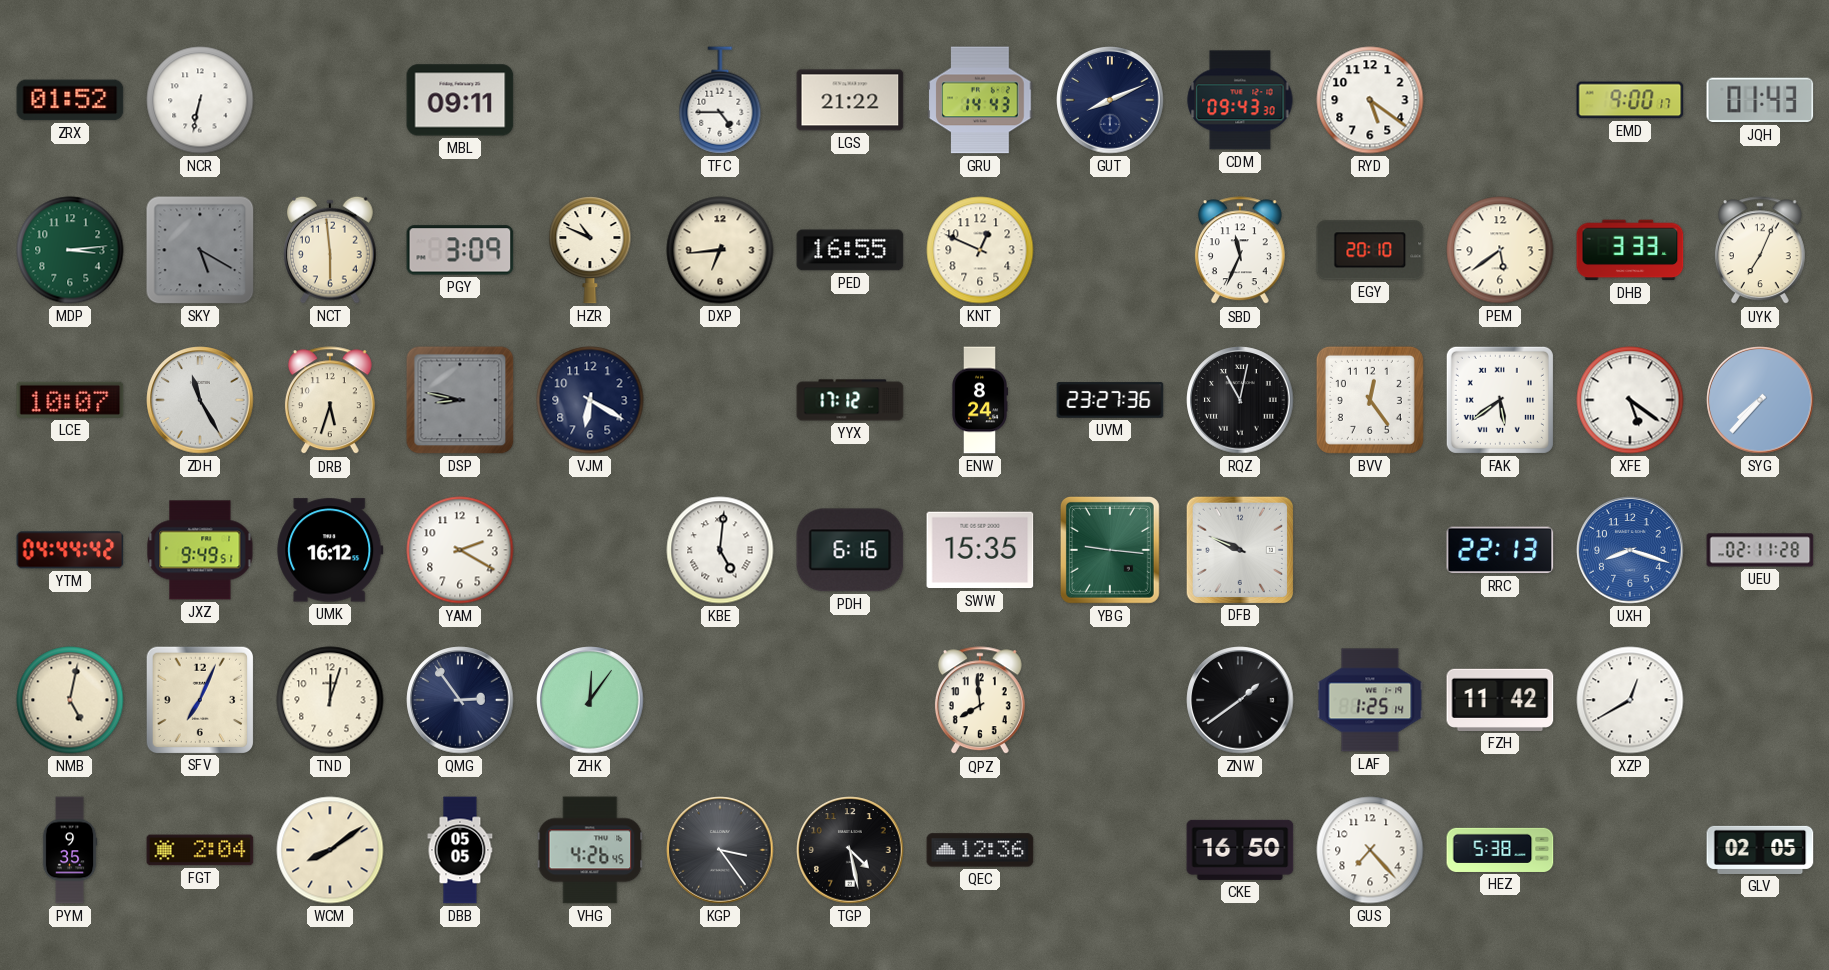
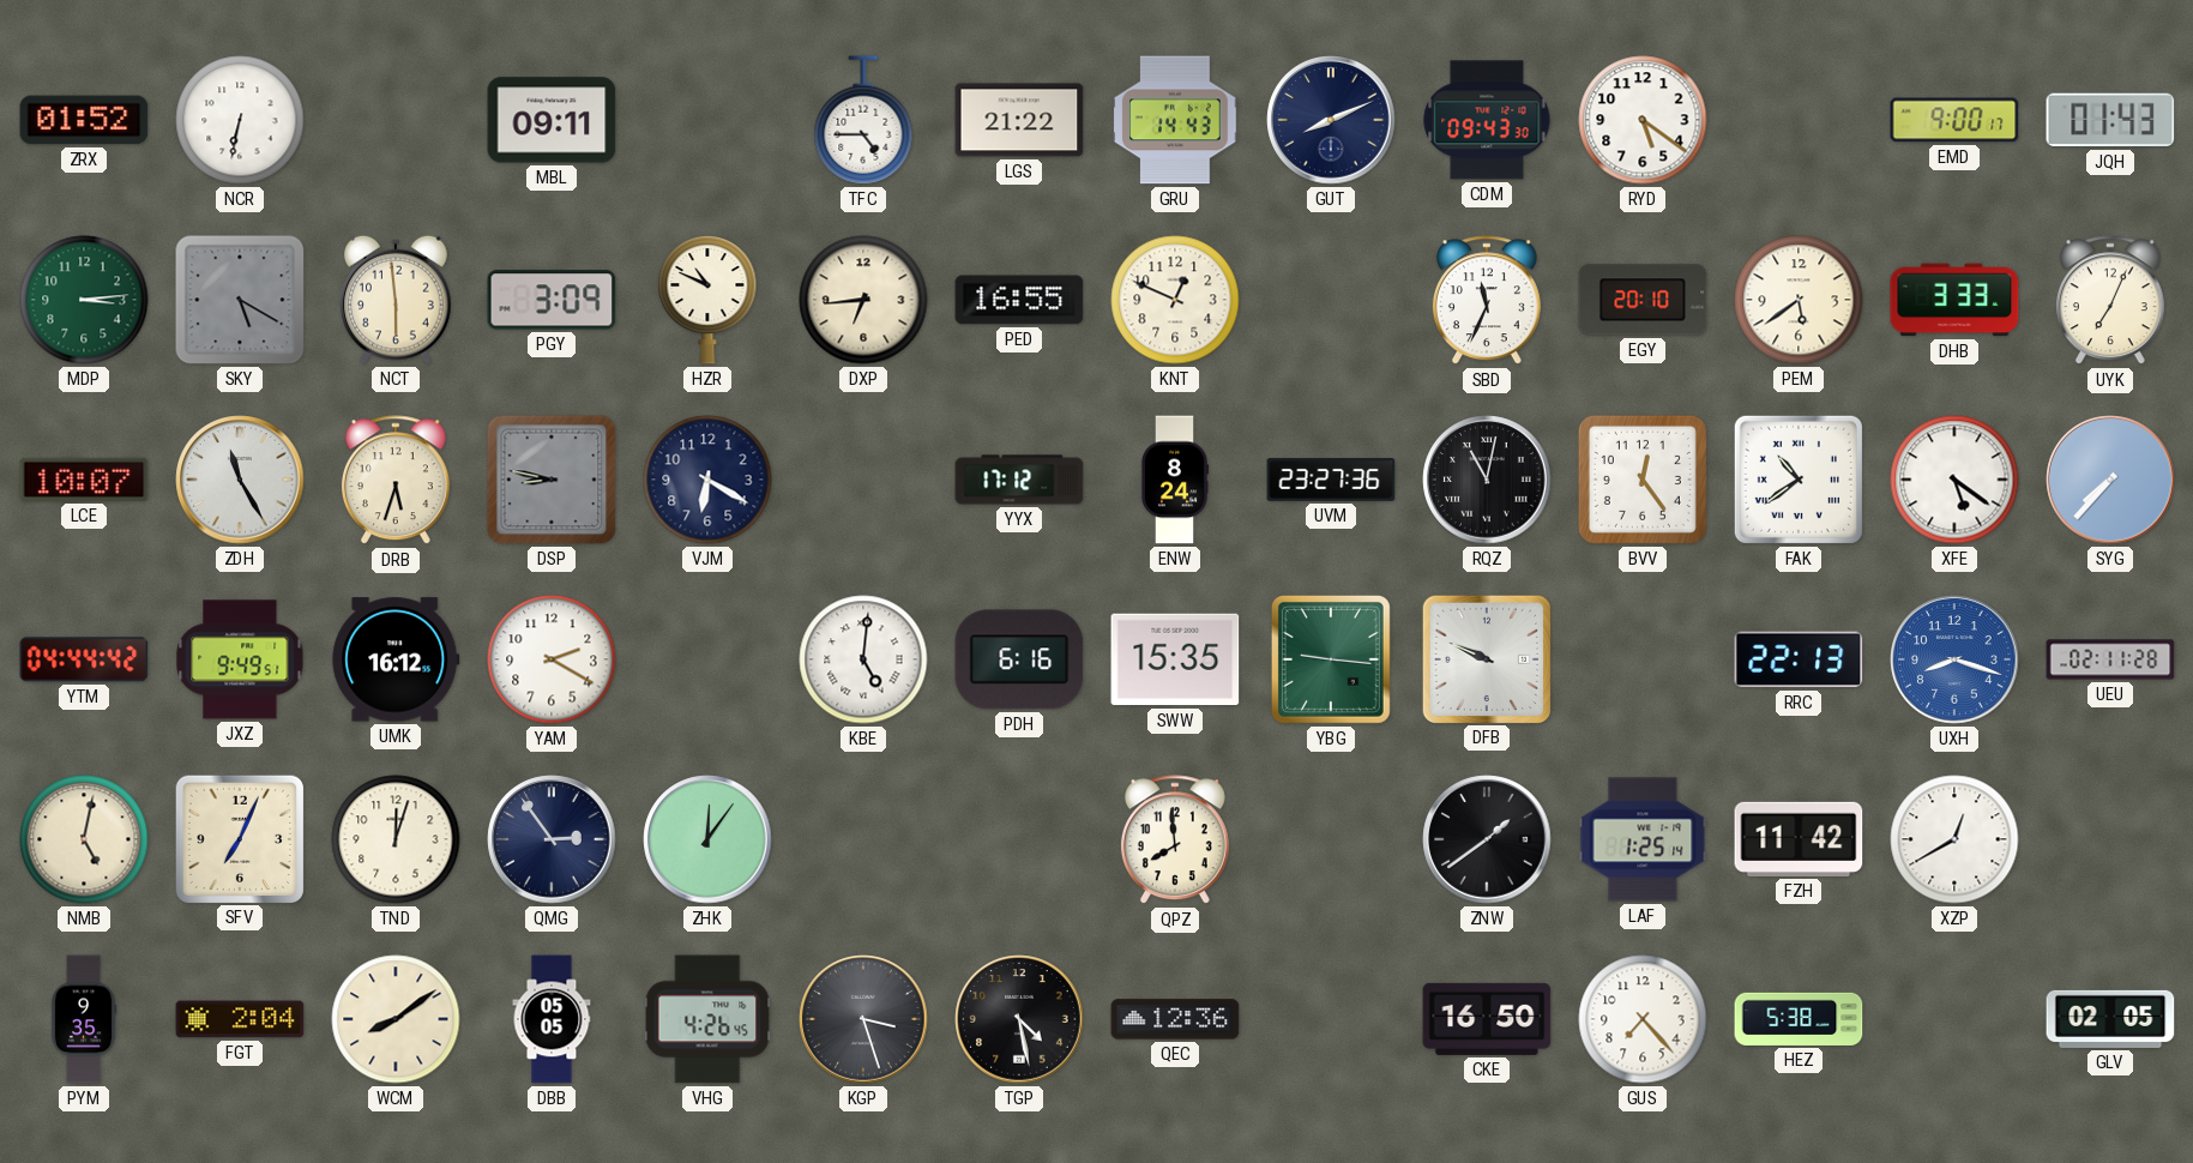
FAK: 5:39 -> 10:39
KGP: 3:24 -> 3:27
